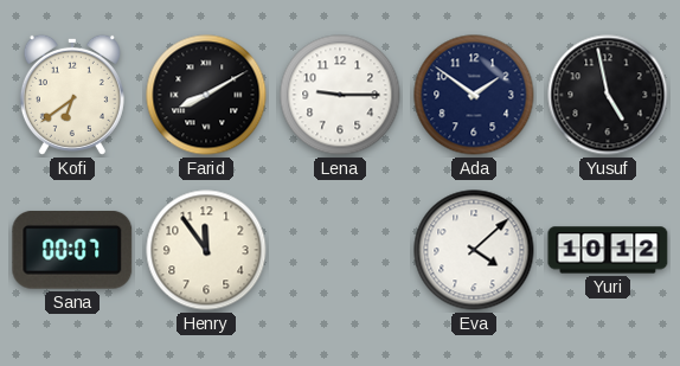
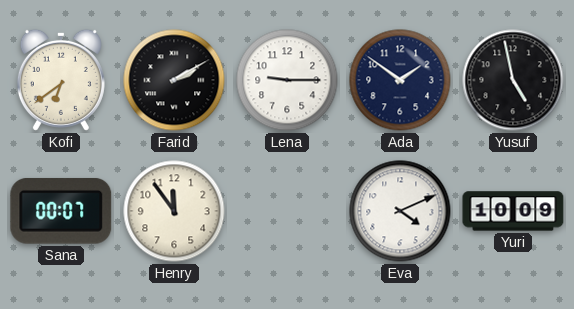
Farid: 8:10 -> 2:10
Eva: 4:08 -> 4:11
Yuri: 10:12 -> 10:09
